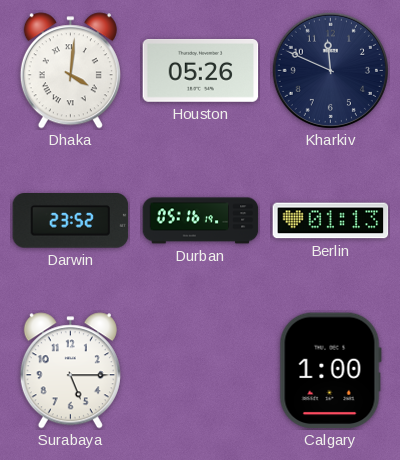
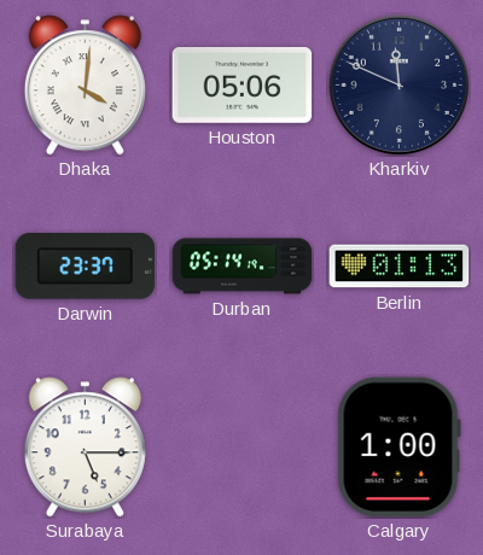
Houston: 05:26 -> 05:06
Darwin: 23:52 -> 23:37
Durban: 05:16 -> 05:14
